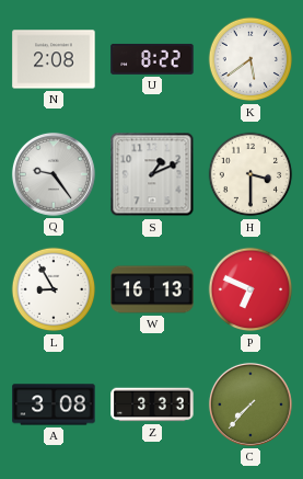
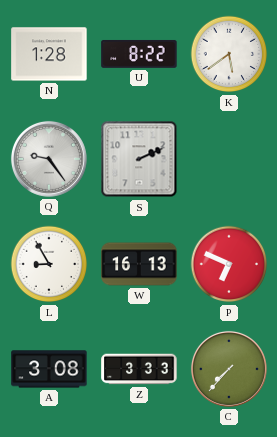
N: 2:08 -> 1:28
S: 1:11 -> 2:11
H: 3:30 -> none
